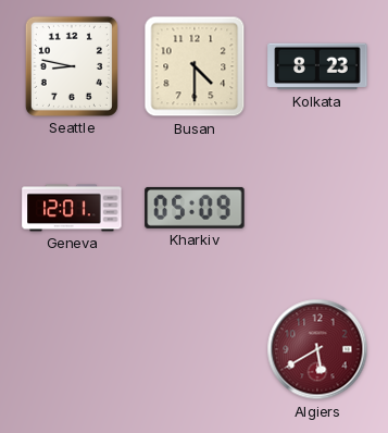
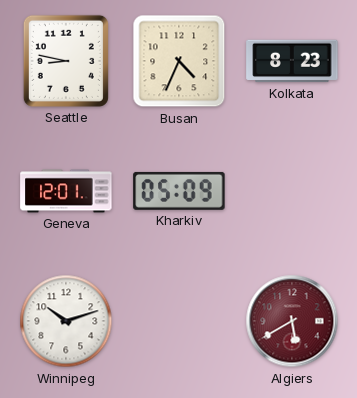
Busan: 4:30 -> 4:34
Winnipeg: none -> 10:12
